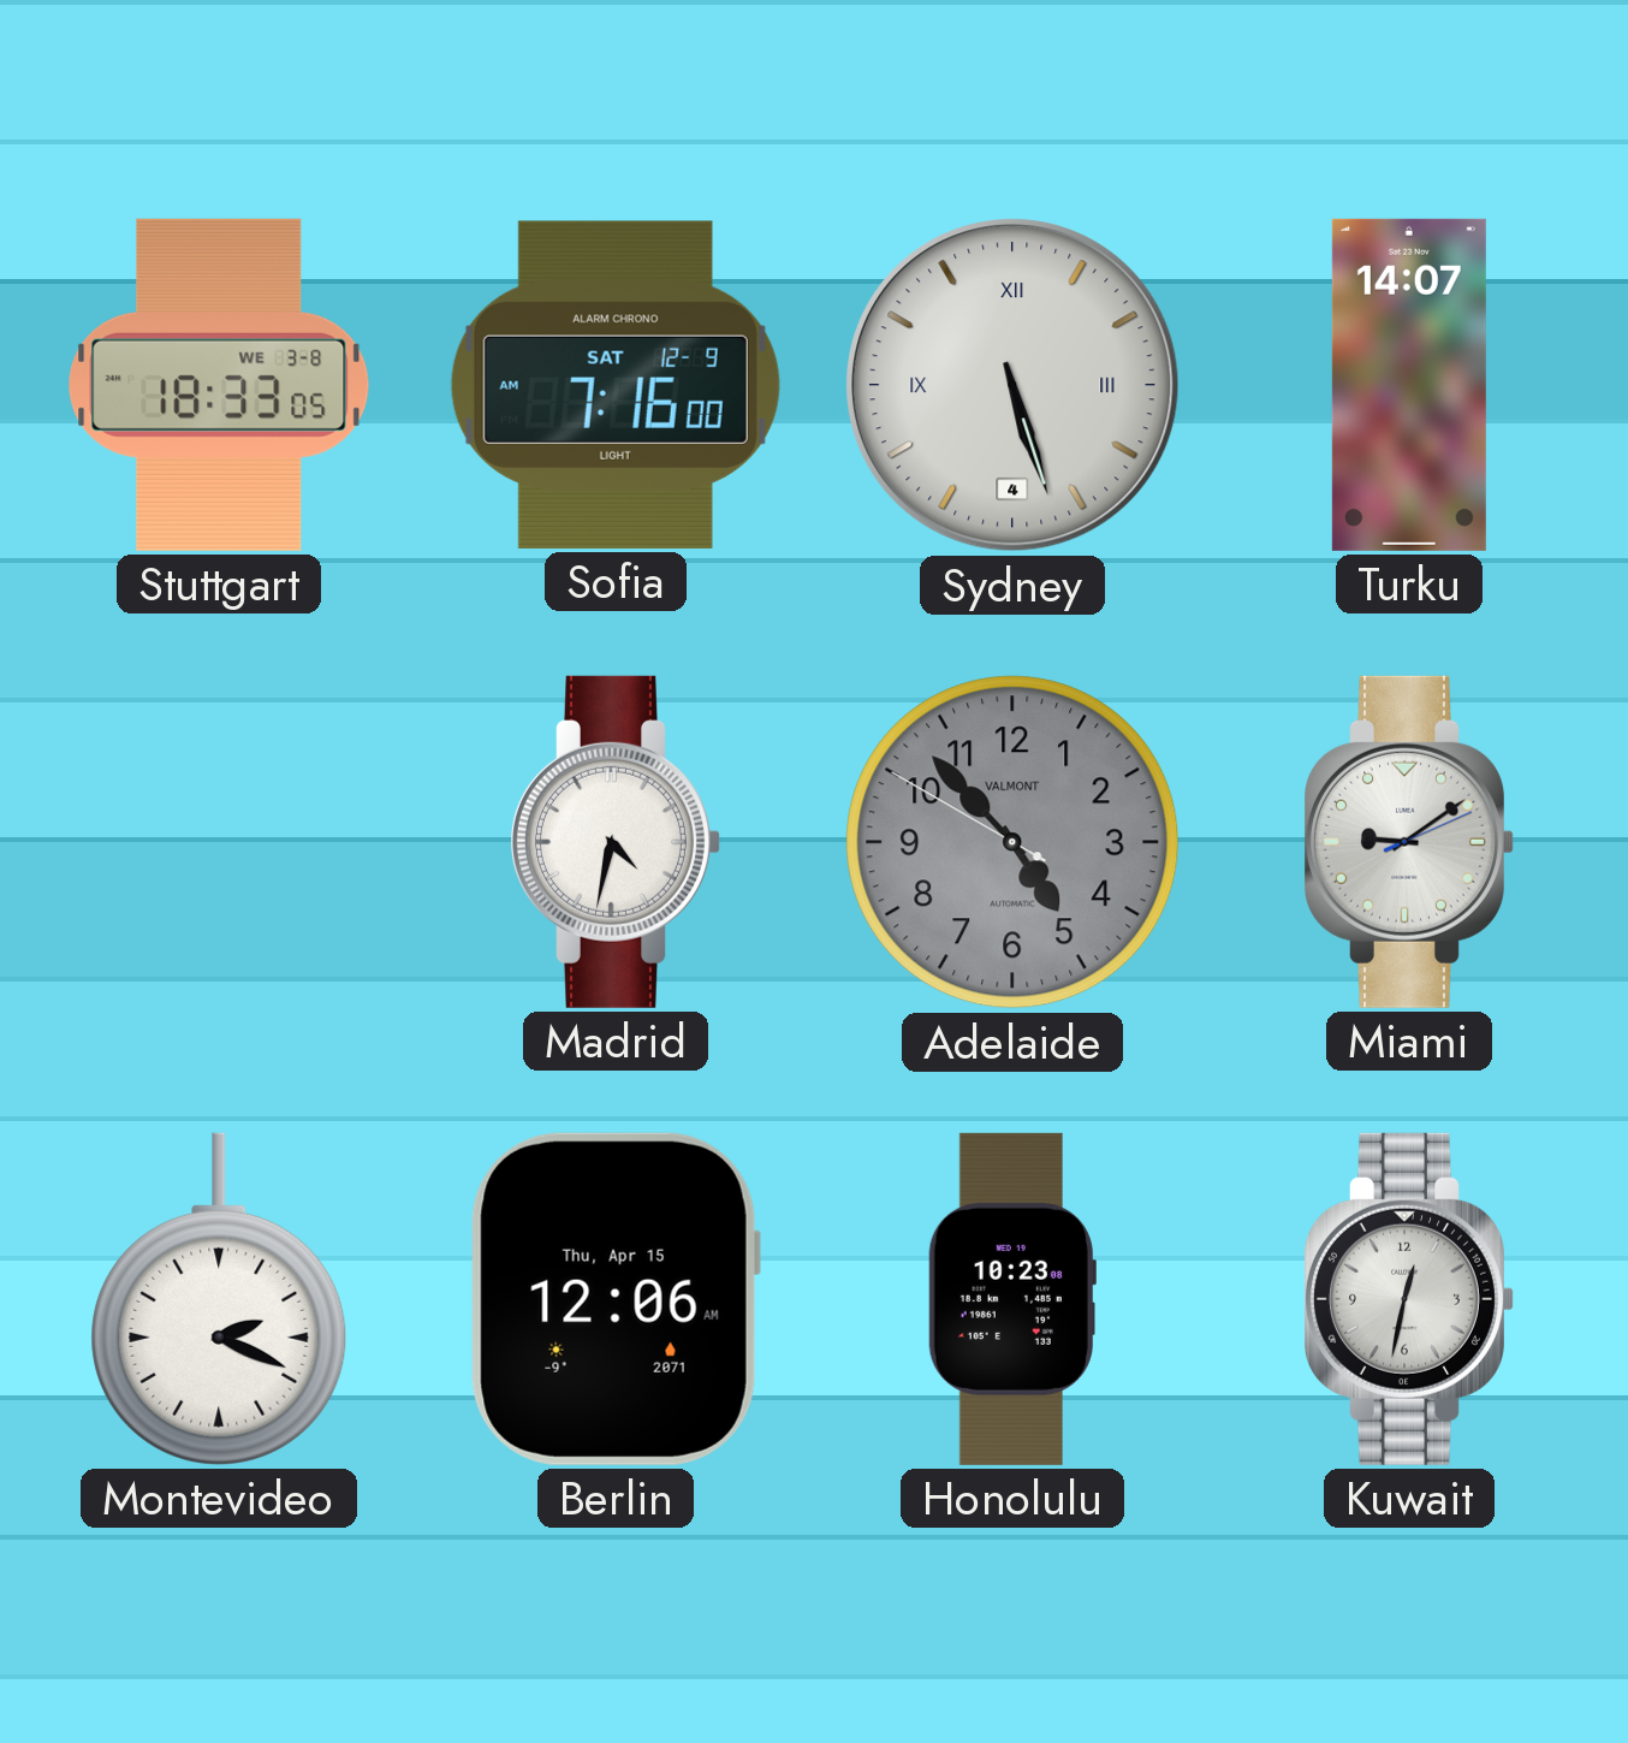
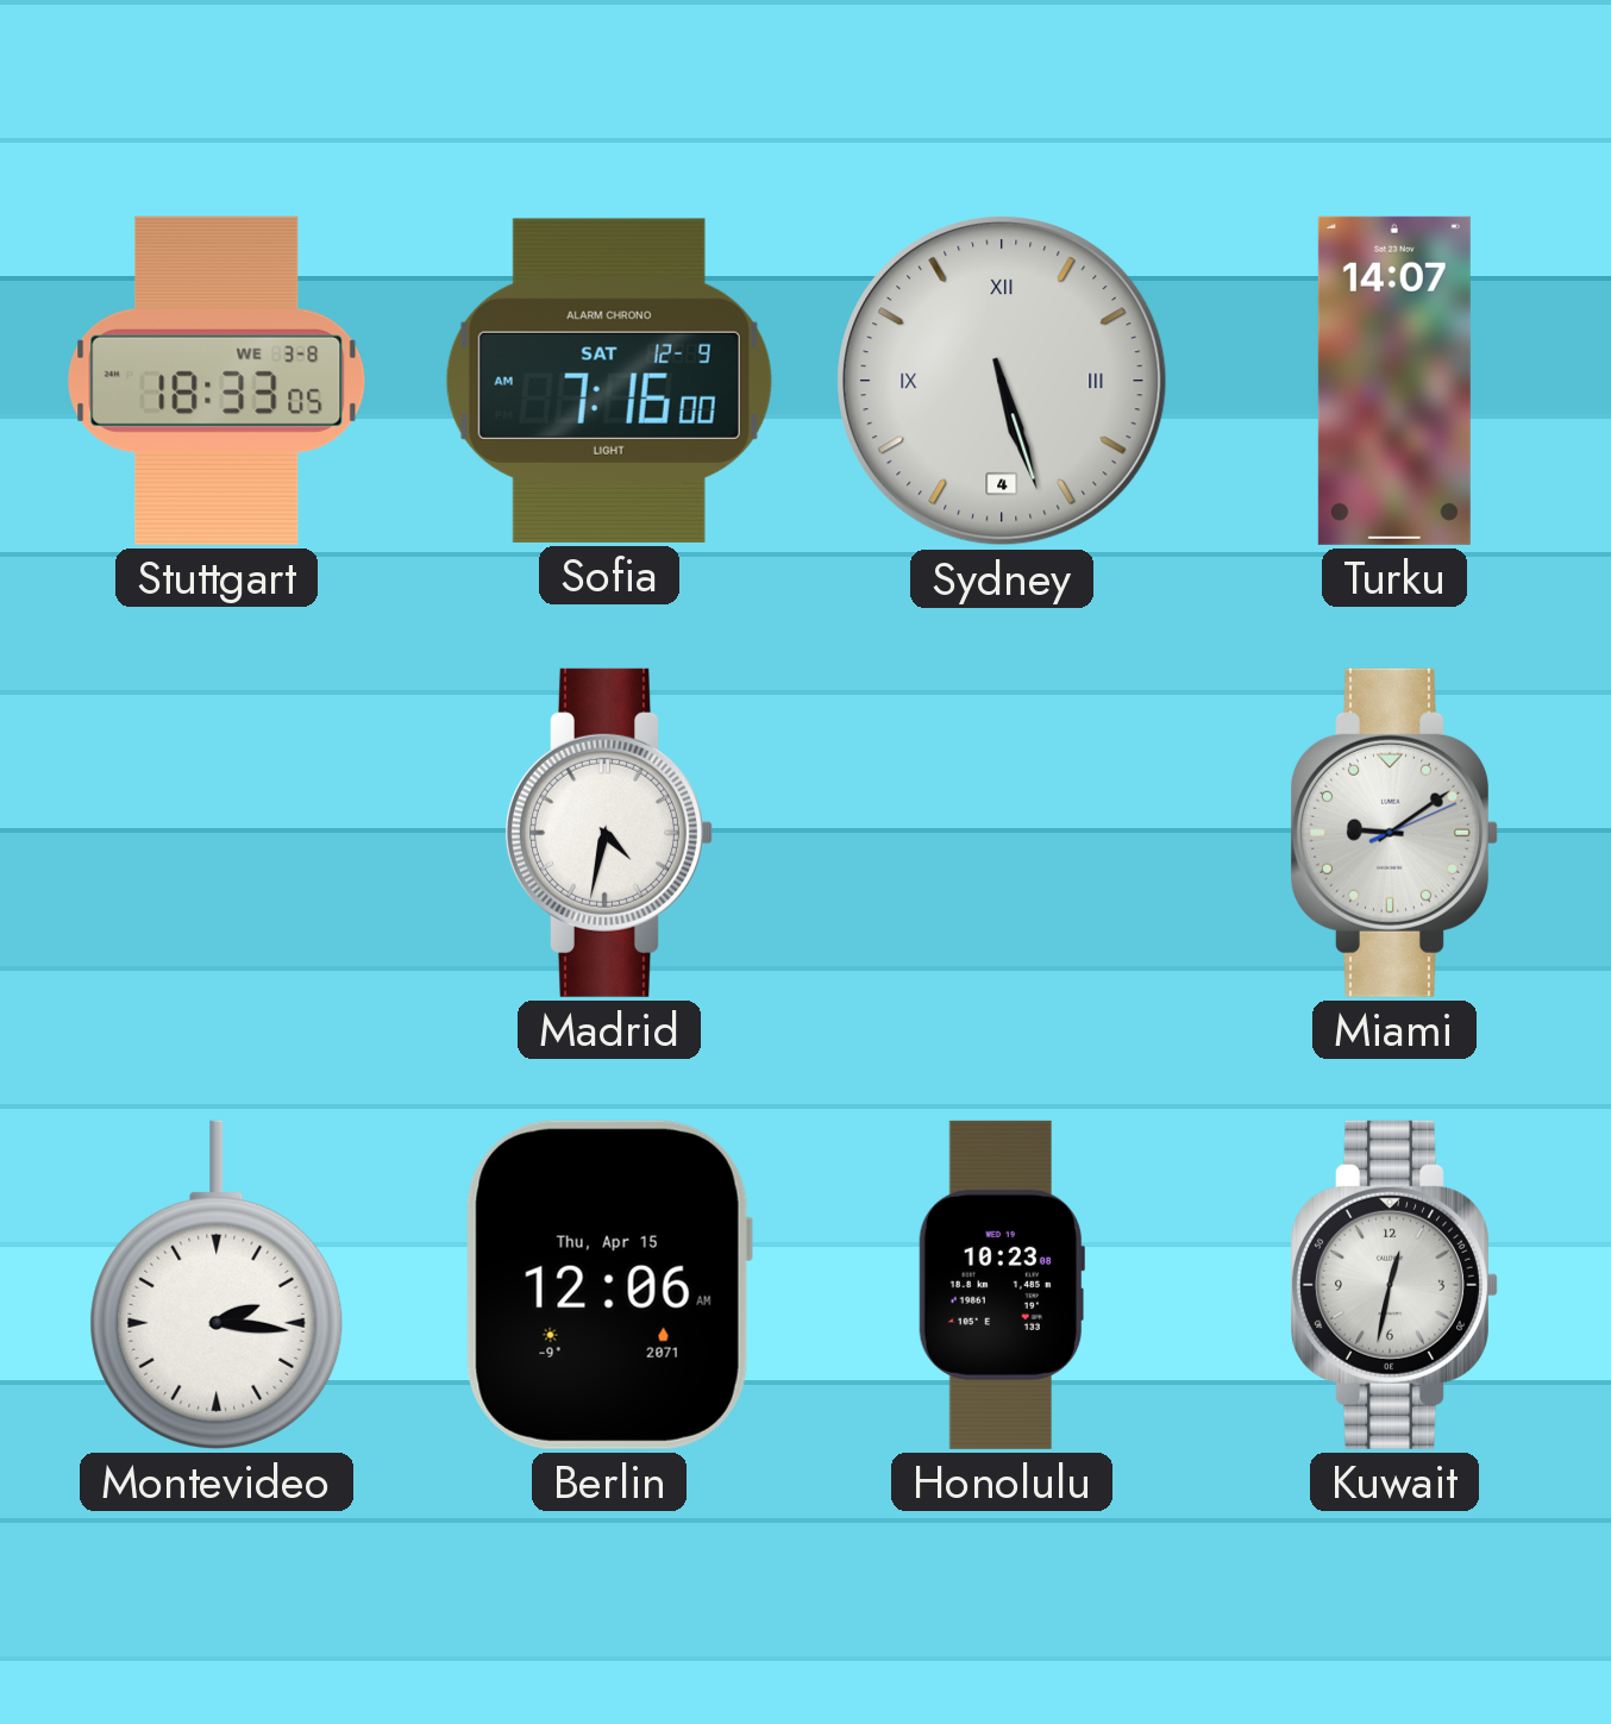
Adelaide: 4:52 -> none
Montevideo: 2:19 -> 2:16
